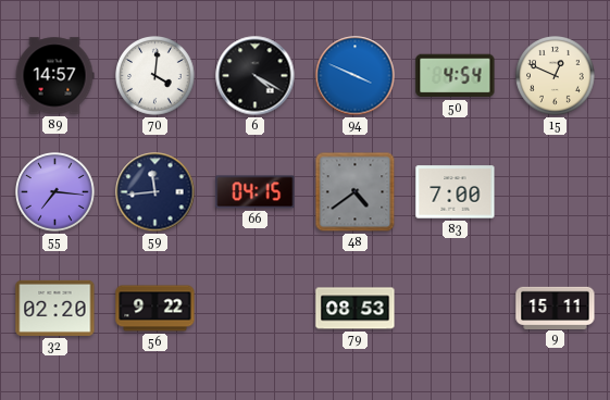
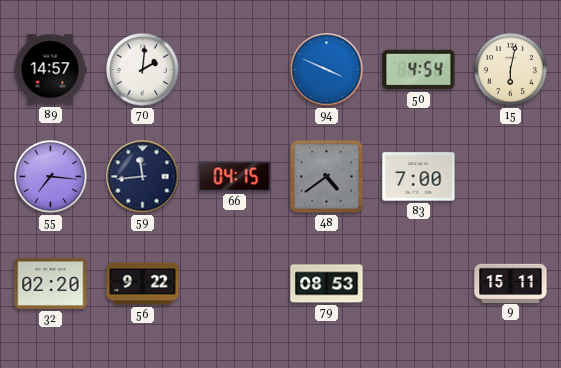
70: 4:01 -> 2:01
6: 4:20 -> none
15: 12:49 -> 6:02
